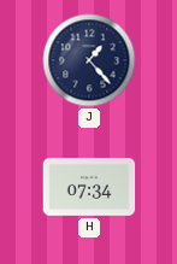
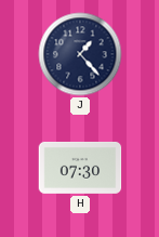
H: 07:34 -> 07:30
